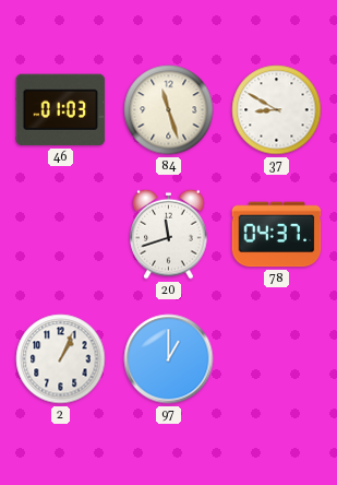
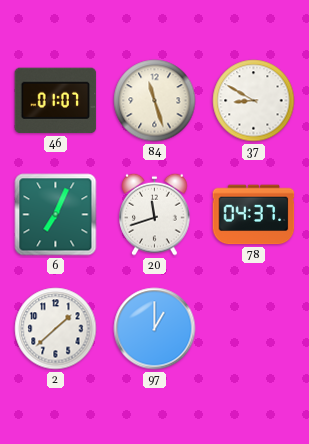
46: 01:03 -> 01:07
6: none -> 7:04
2: 1:04 -> 1:38
